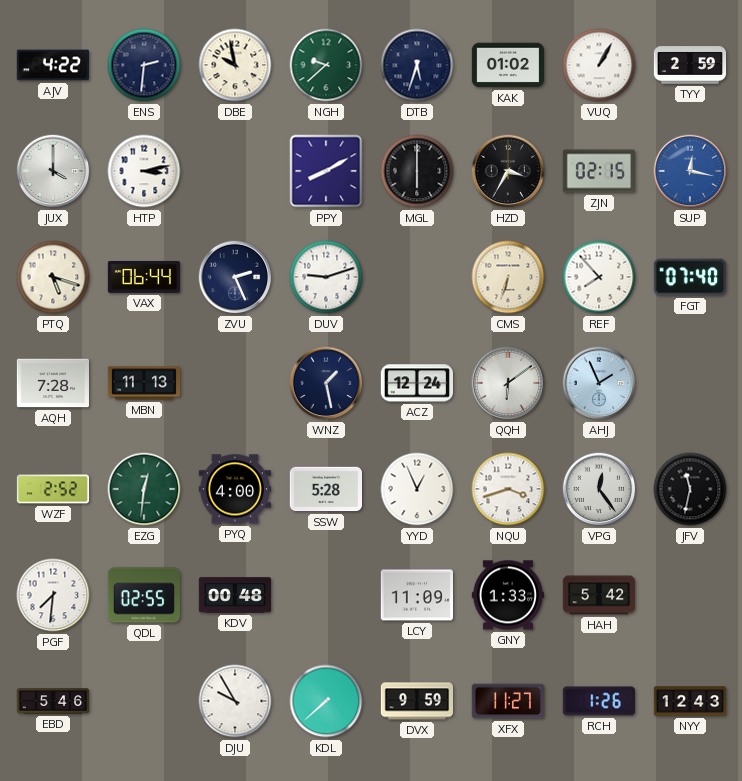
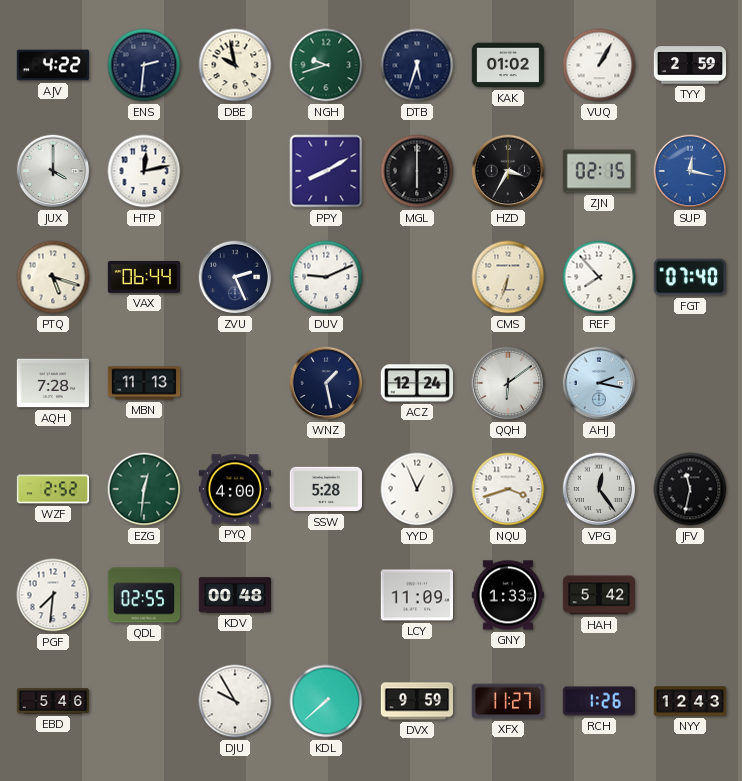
NGH: 9:38 -> 9:42
HTP: 3:13 -> 12:13
DUV: 9:12 -> 9:11
AHJ: 1:56 -> 2:17
